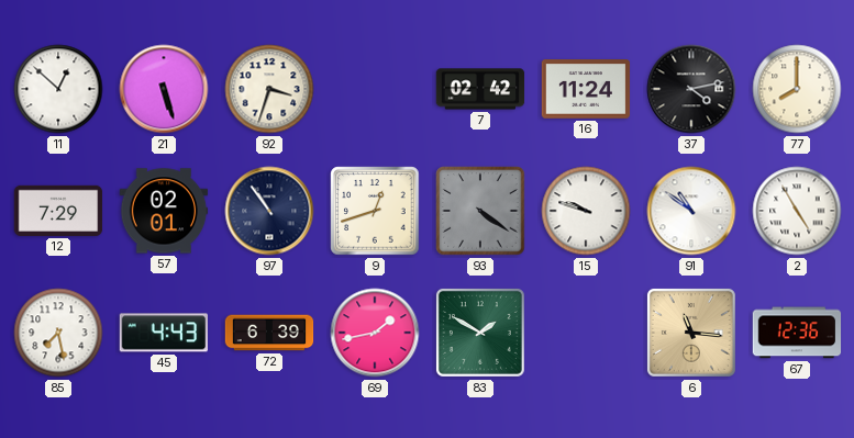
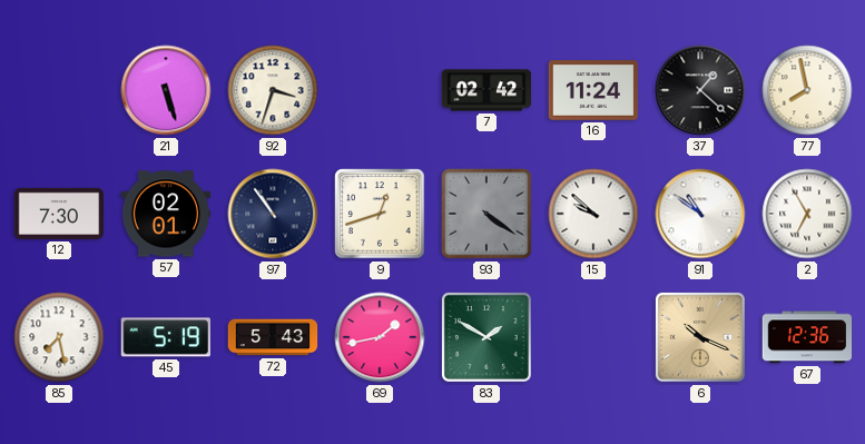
11: 12:52 -> none
37: 4:13 -> 1:22
77: 8:00 -> 7:58
12: 7:29 -> 7:30
15: 9:48 -> 9:52
2: 4:55 -> 6:55
45: 4:43 -> 5:19
72: 6:39 -> 5:43
6: 11:16 -> 10:19
